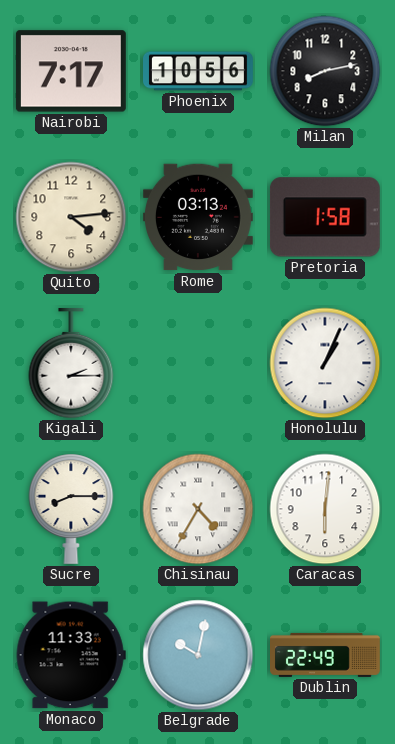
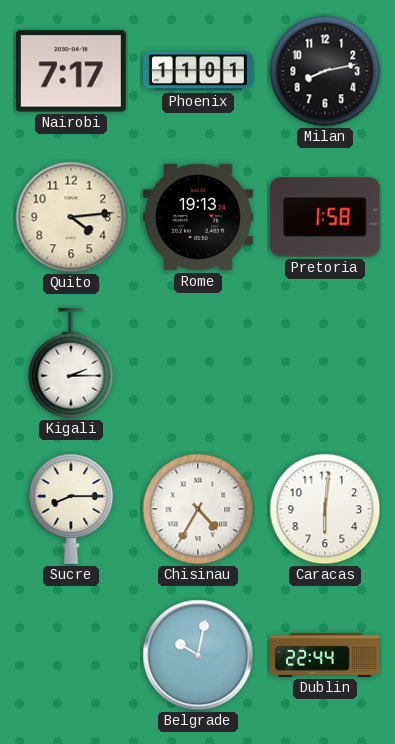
Phoenix: 10:56 -> 11:01
Rome: 03:13 -> 19:13
Honolulu: 1:04 -> none
Monaco: 11:33 -> none
Dublin: 22:49 -> 22:44
